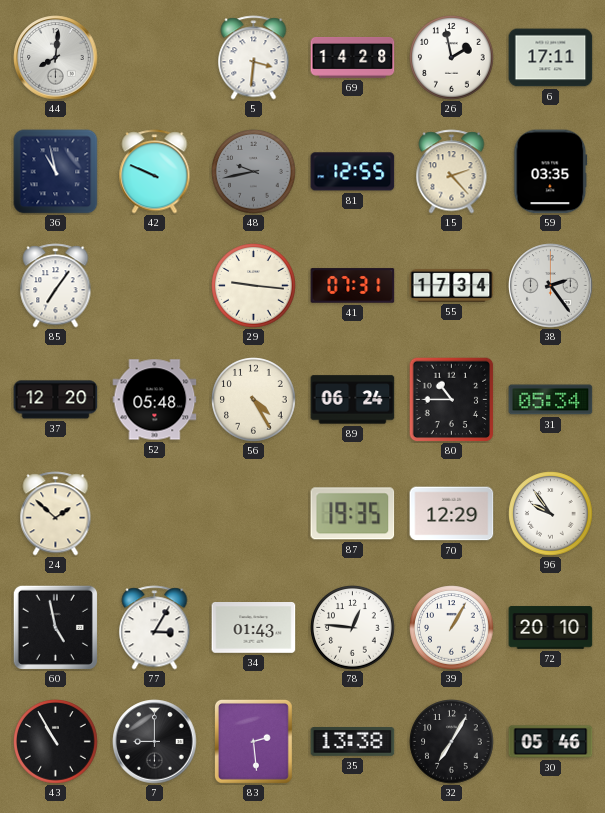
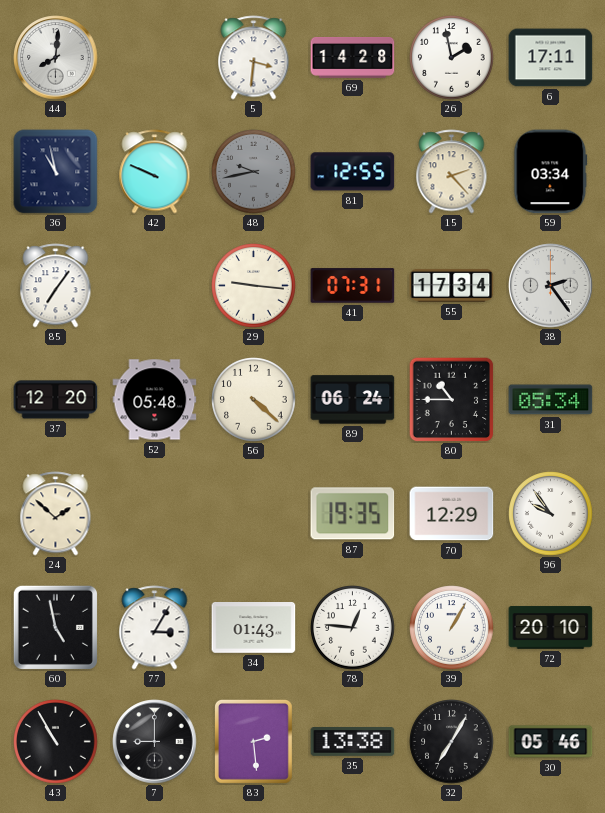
59: 03:35 -> 03:34
56: 4:25 -> 4:22
